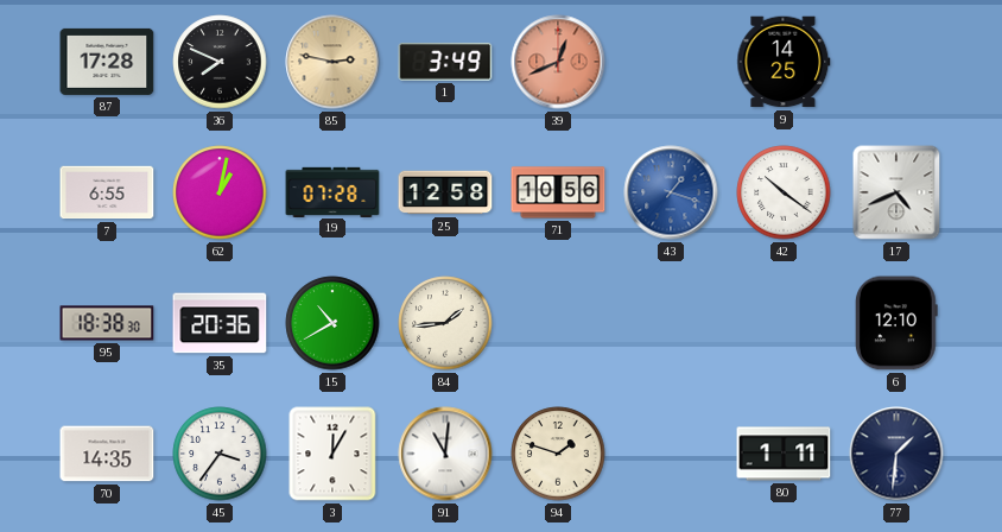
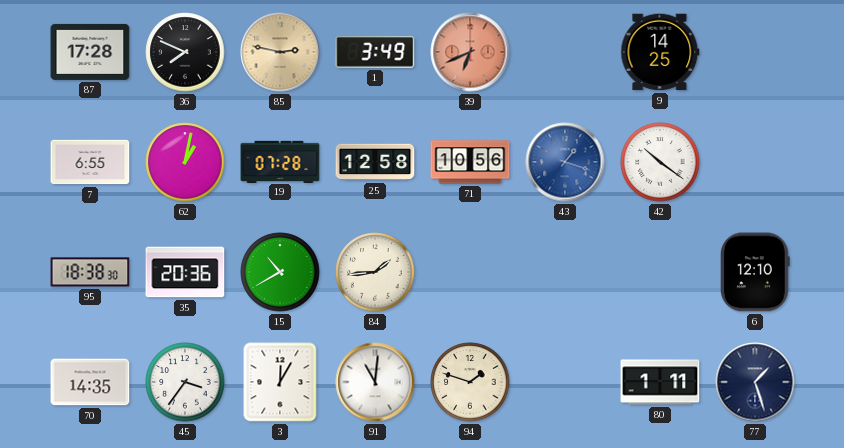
39: 12:41 -> 6:41
17: 4:41 -> none
77: 1:31 -> 1:27
